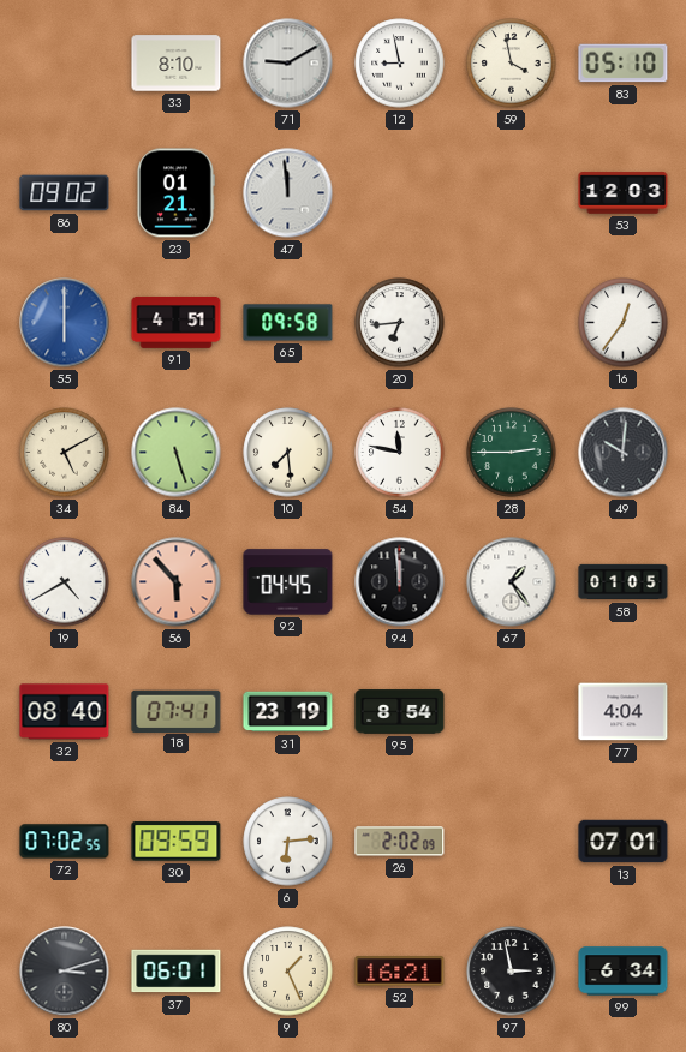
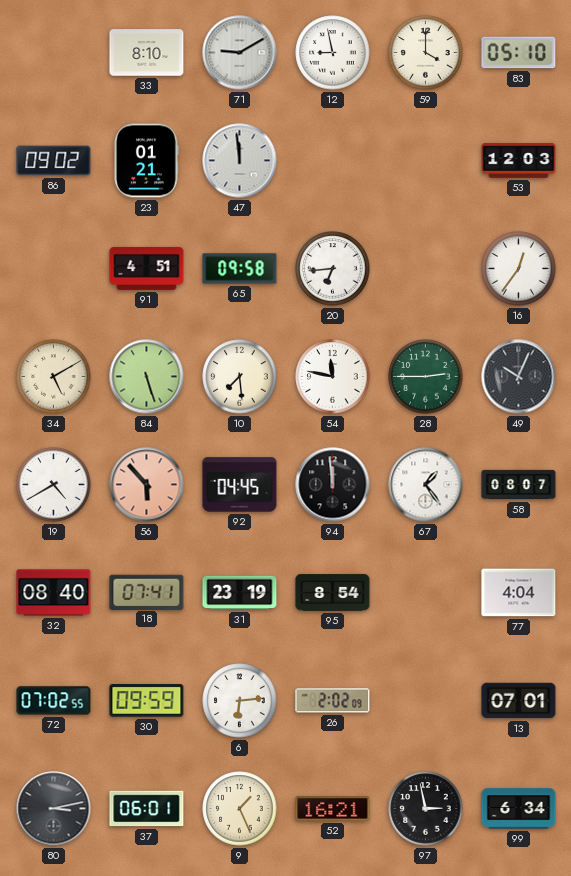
59: 3:58 -> 4:00
55: 6:00 -> none
49: 10:01 -> 10:04
58: 01:05 -> 08:07
80: 3:12 -> 3:13
